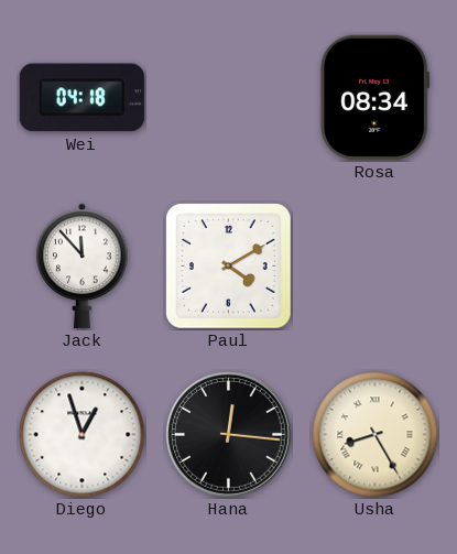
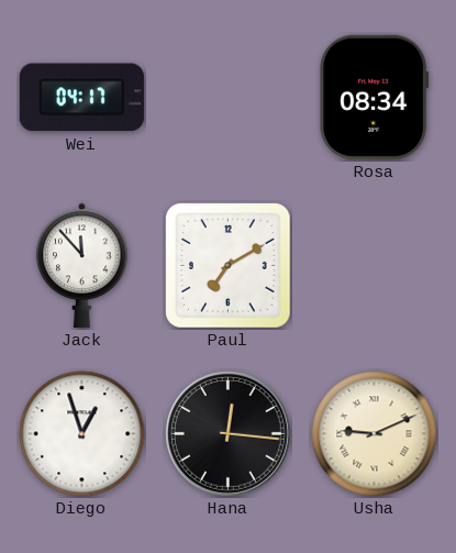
Wei: 04:18 -> 04:17
Paul: 4:10 -> 7:10
Usha: 8:25 -> 9:11
